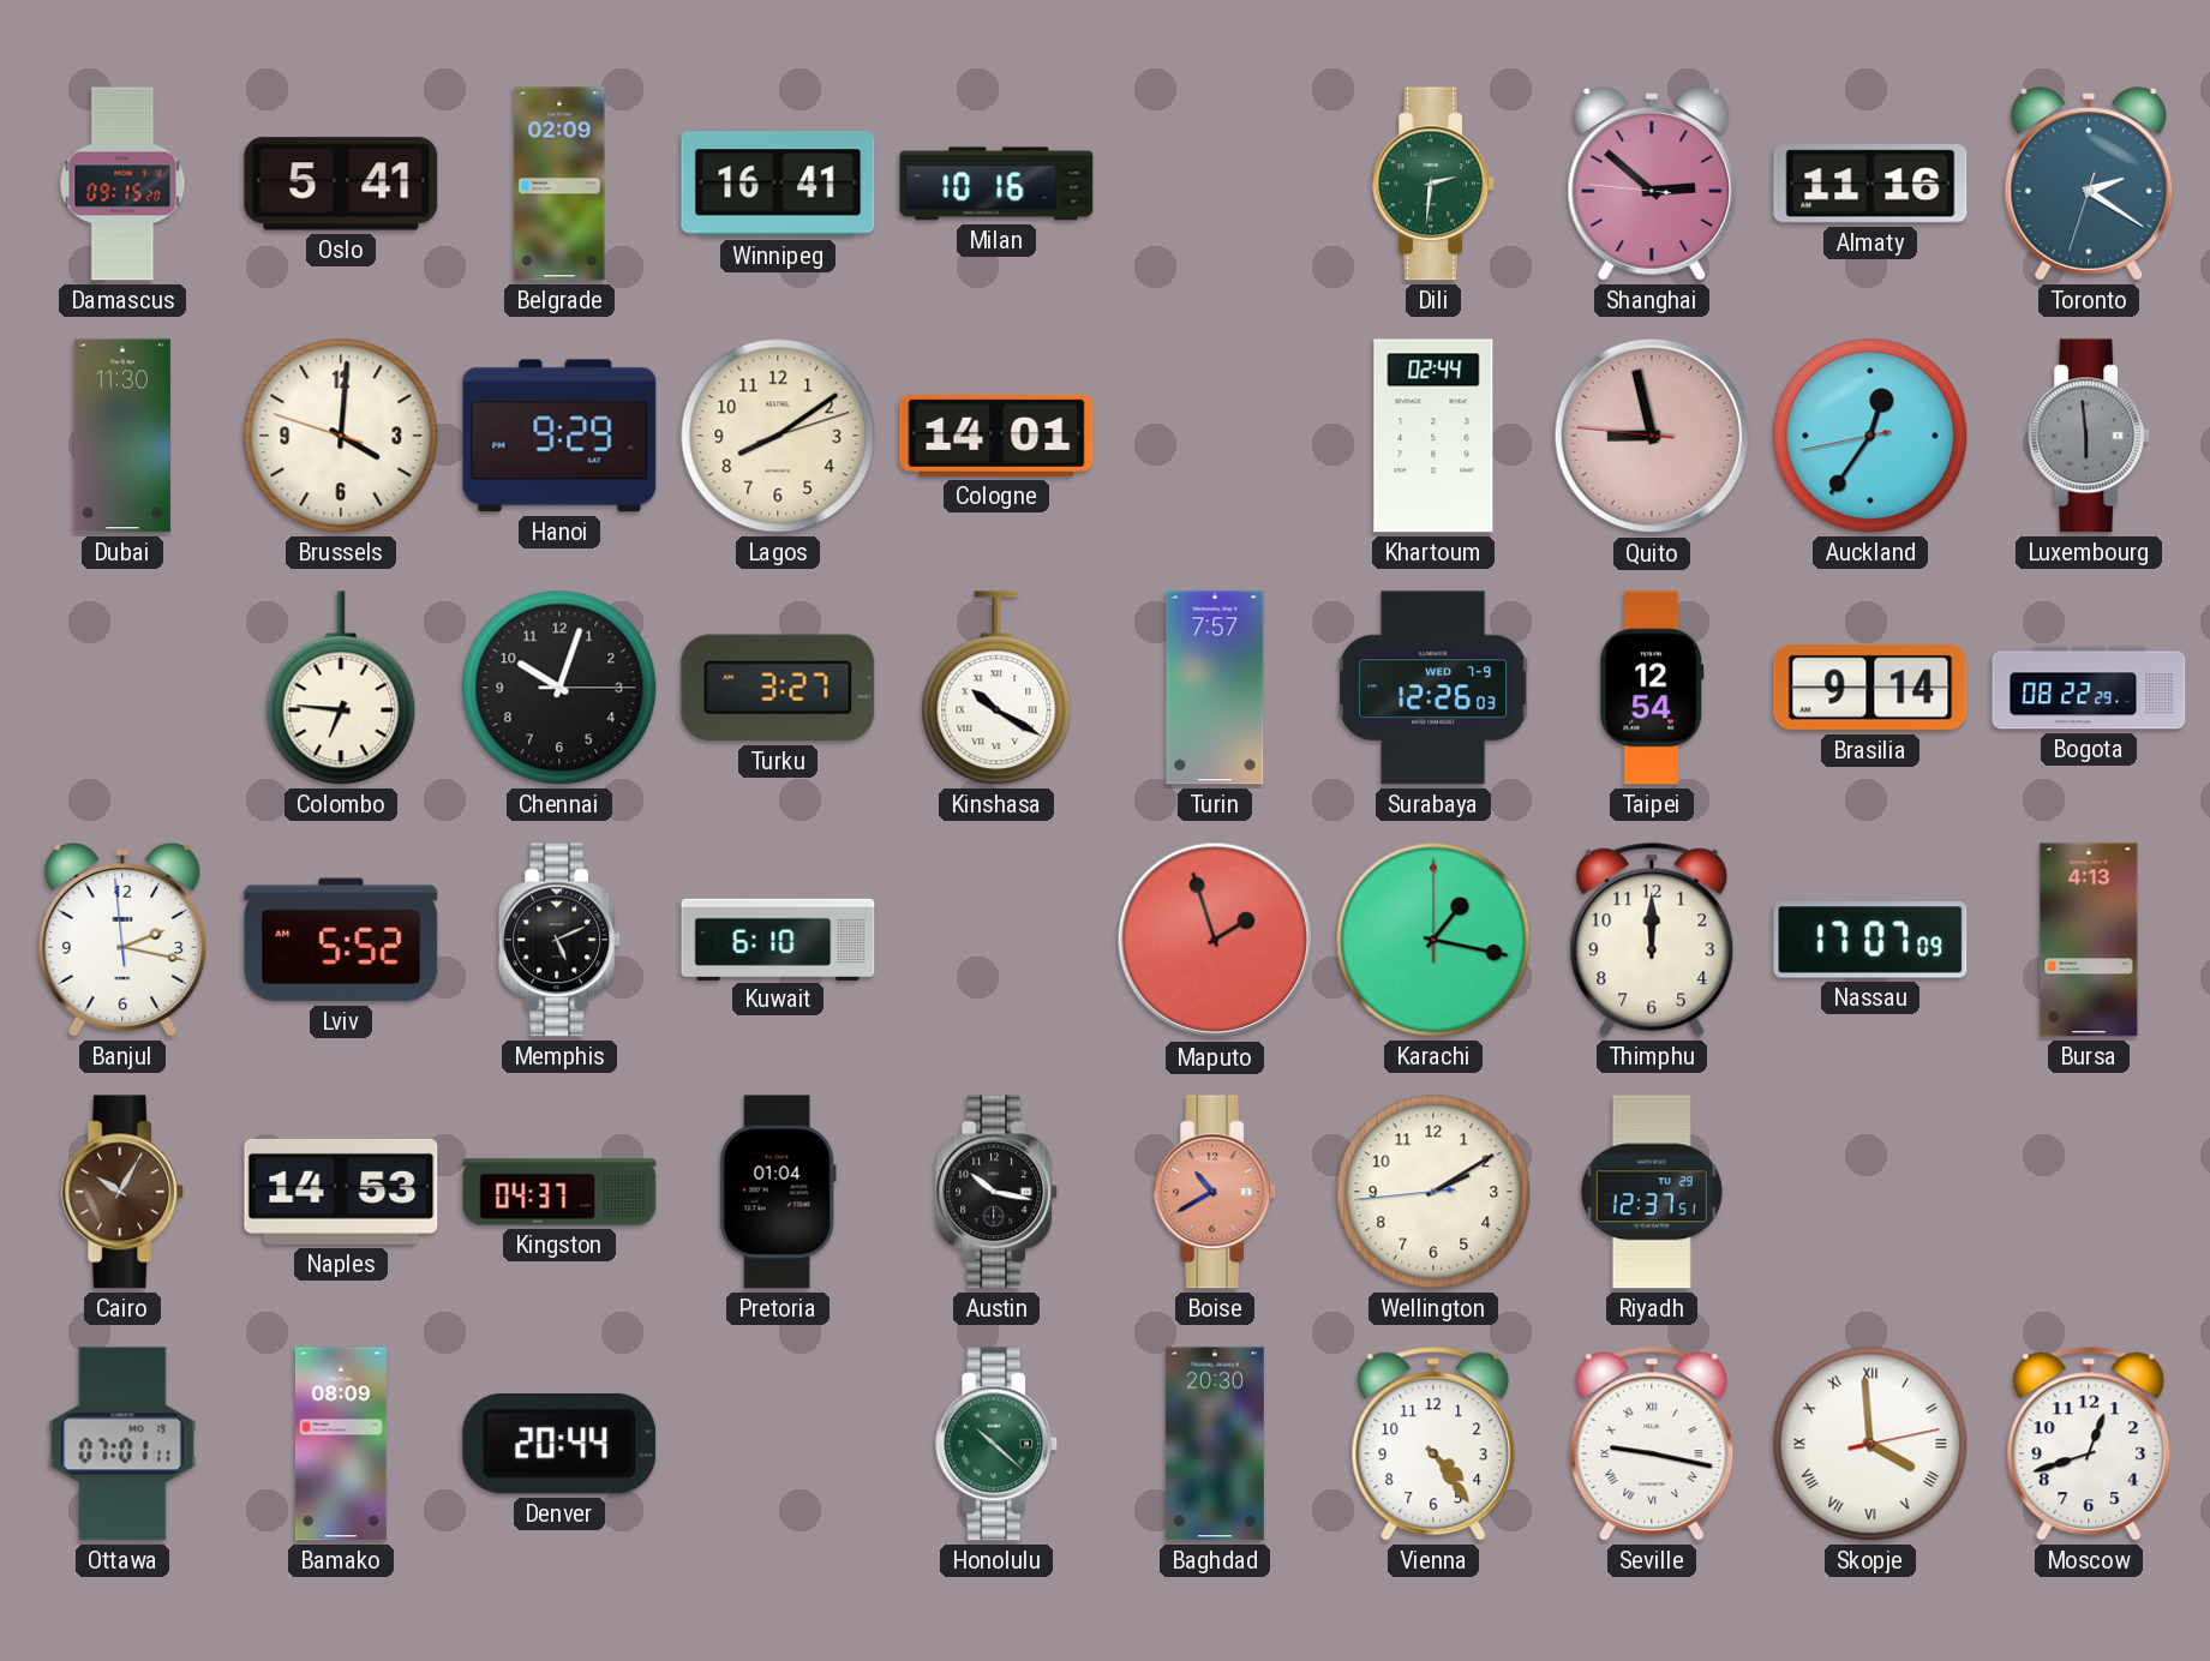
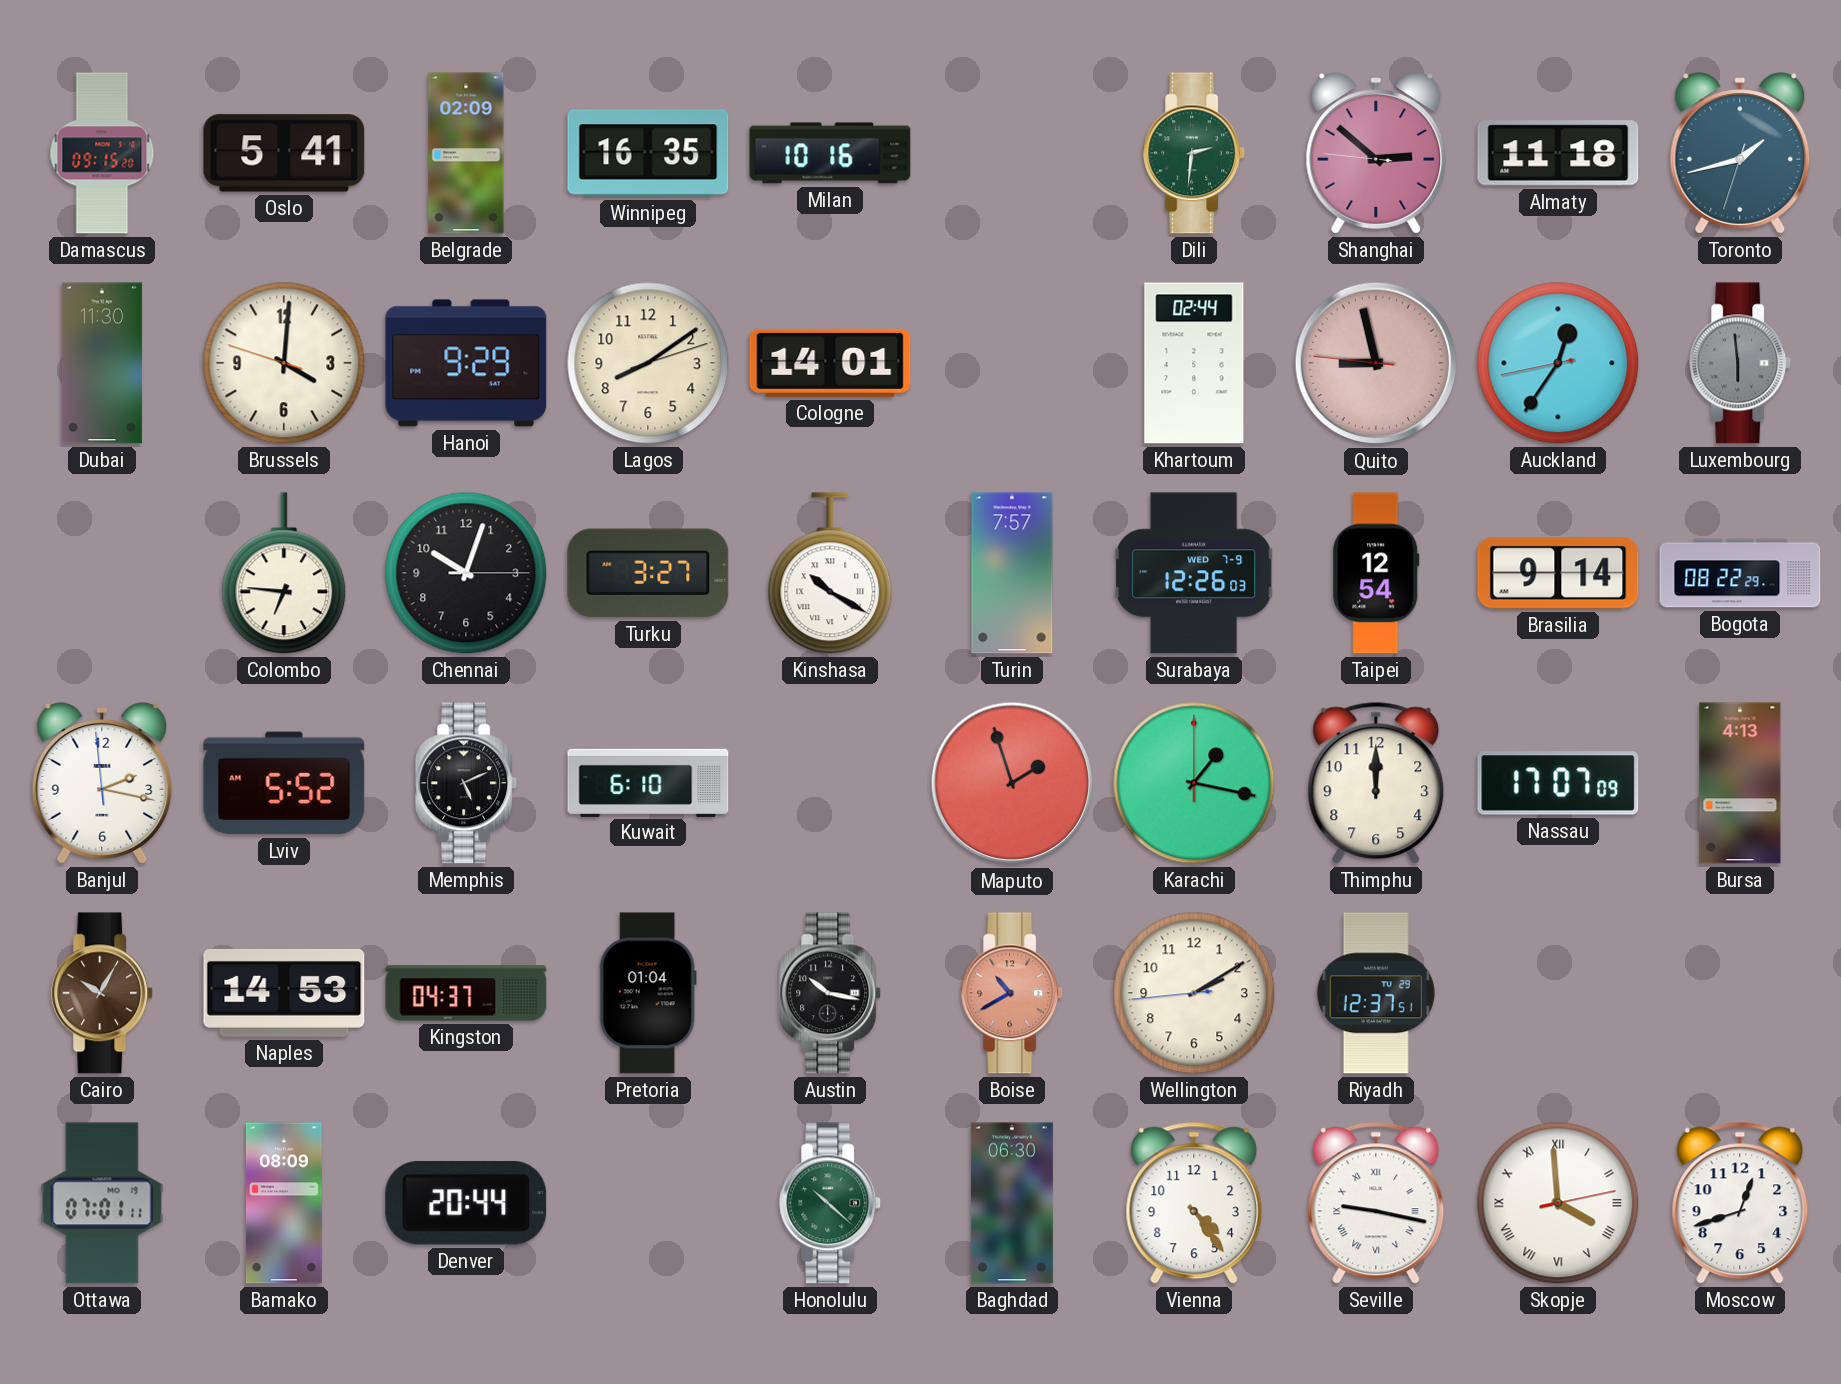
Winnipeg: 16:41 -> 16:35
Almaty: 11:16 -> 11:18
Toronto: 2:20 -> 1:42
Baghdad: 20:30 -> 06:30
